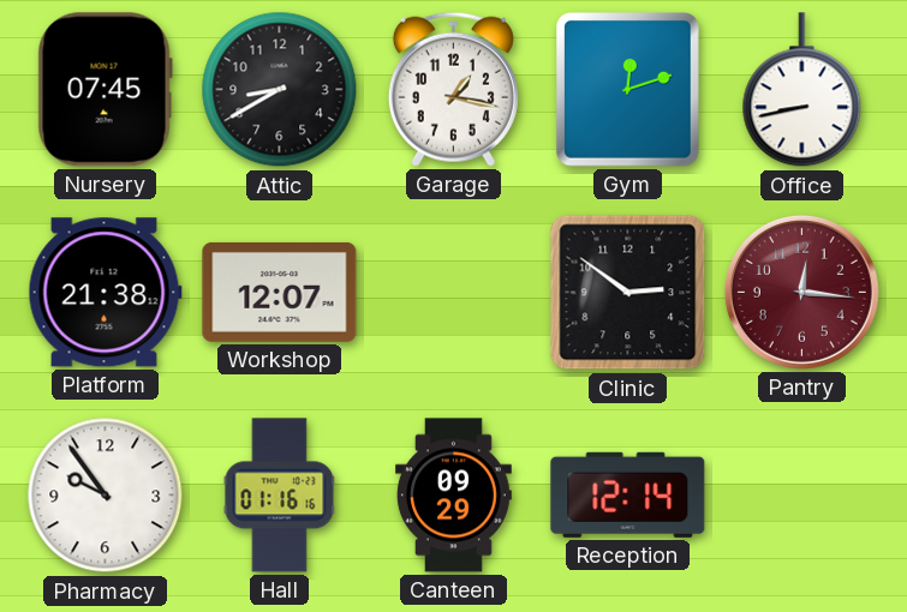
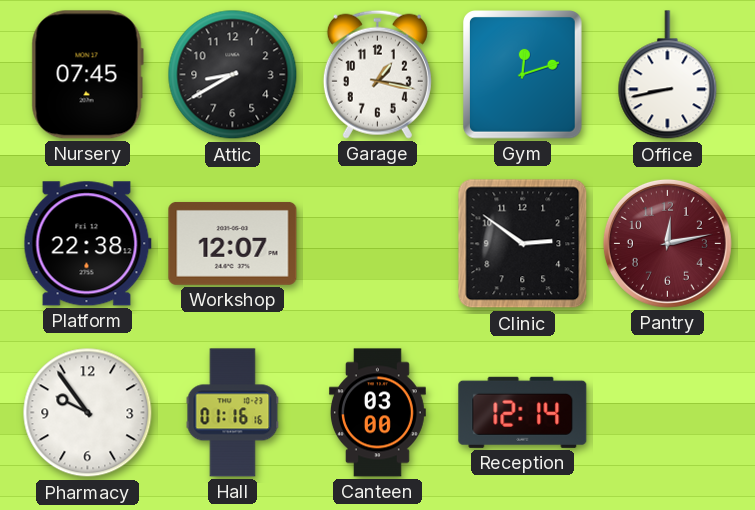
Platform: 21:38 -> 22:38
Pantry: 12:16 -> 12:13
Canteen: 09:29 -> 03:00
